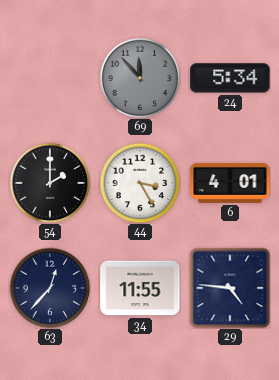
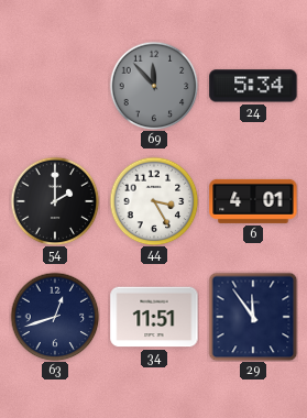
63: 12:37 -> 12:42
34: 11:55 -> 11:51
29: 4:46 -> 11:54
